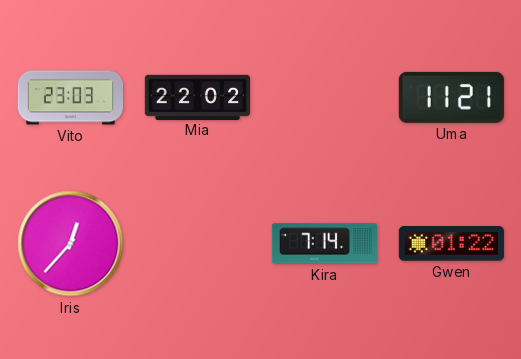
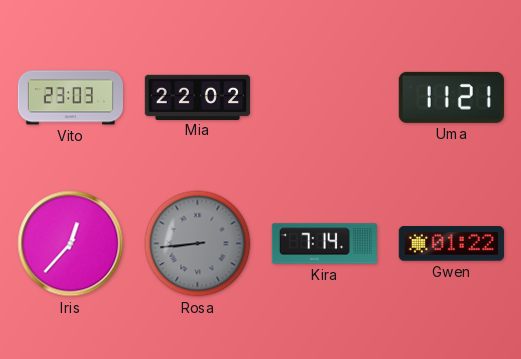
Rosa: none -> 8:44
